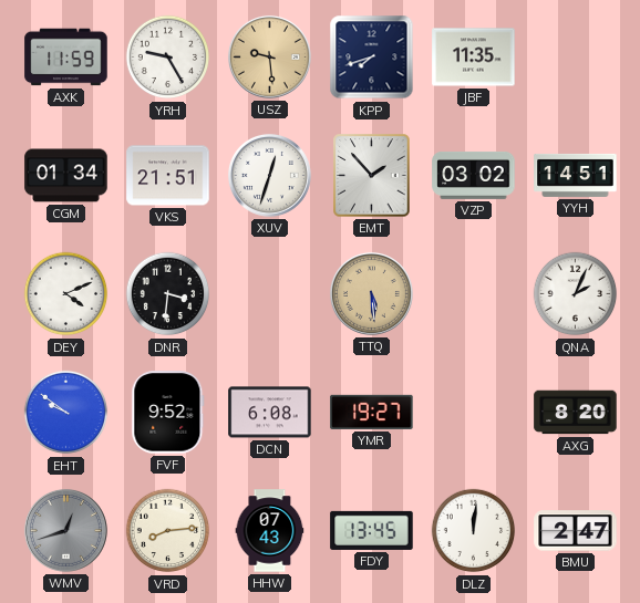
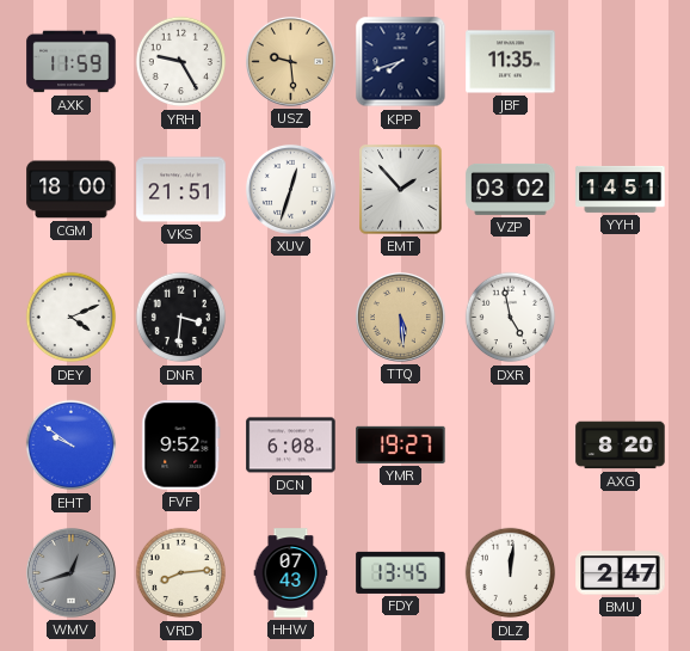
CGM: 01:34 -> 18:00
DXR: none -> 4:58
QNA: 2:04 -> none
